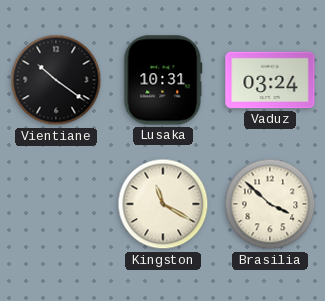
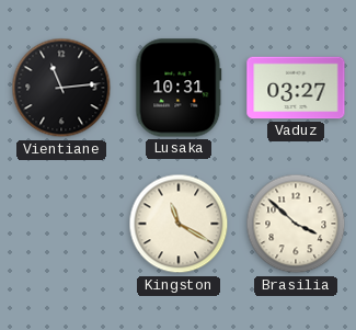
Vientiane: 10:21 -> 11:14
Vaduz: 03:24 -> 03:27
